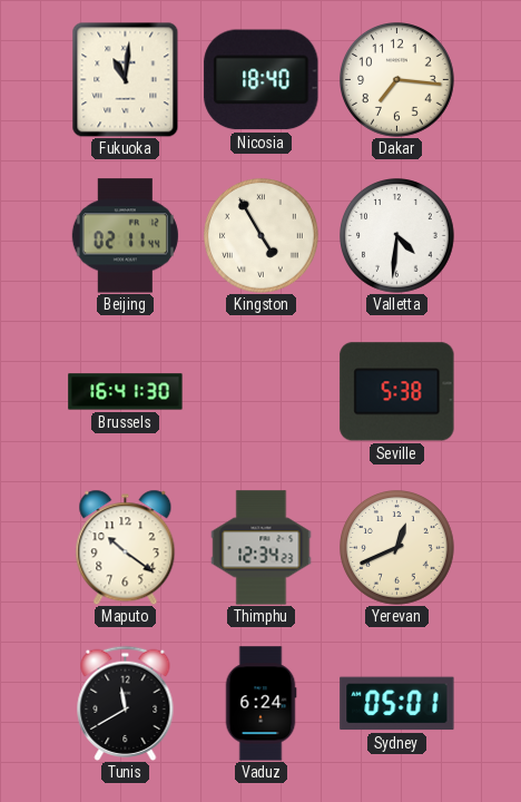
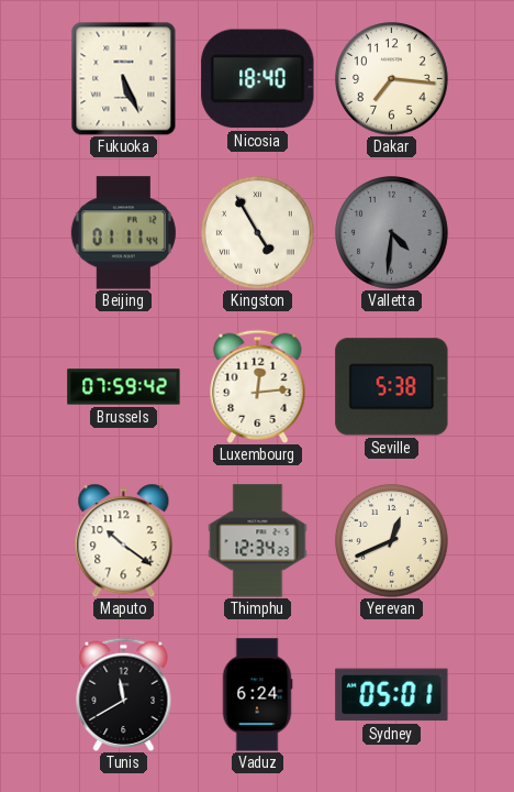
Fukuoka: 11:01 -> 5:26
Beijing: 02:11 -> 01:11
Valletta dial: white -> grey
Brussels: 16:41 -> 07:59
Luxembourg: none -> 12:14
